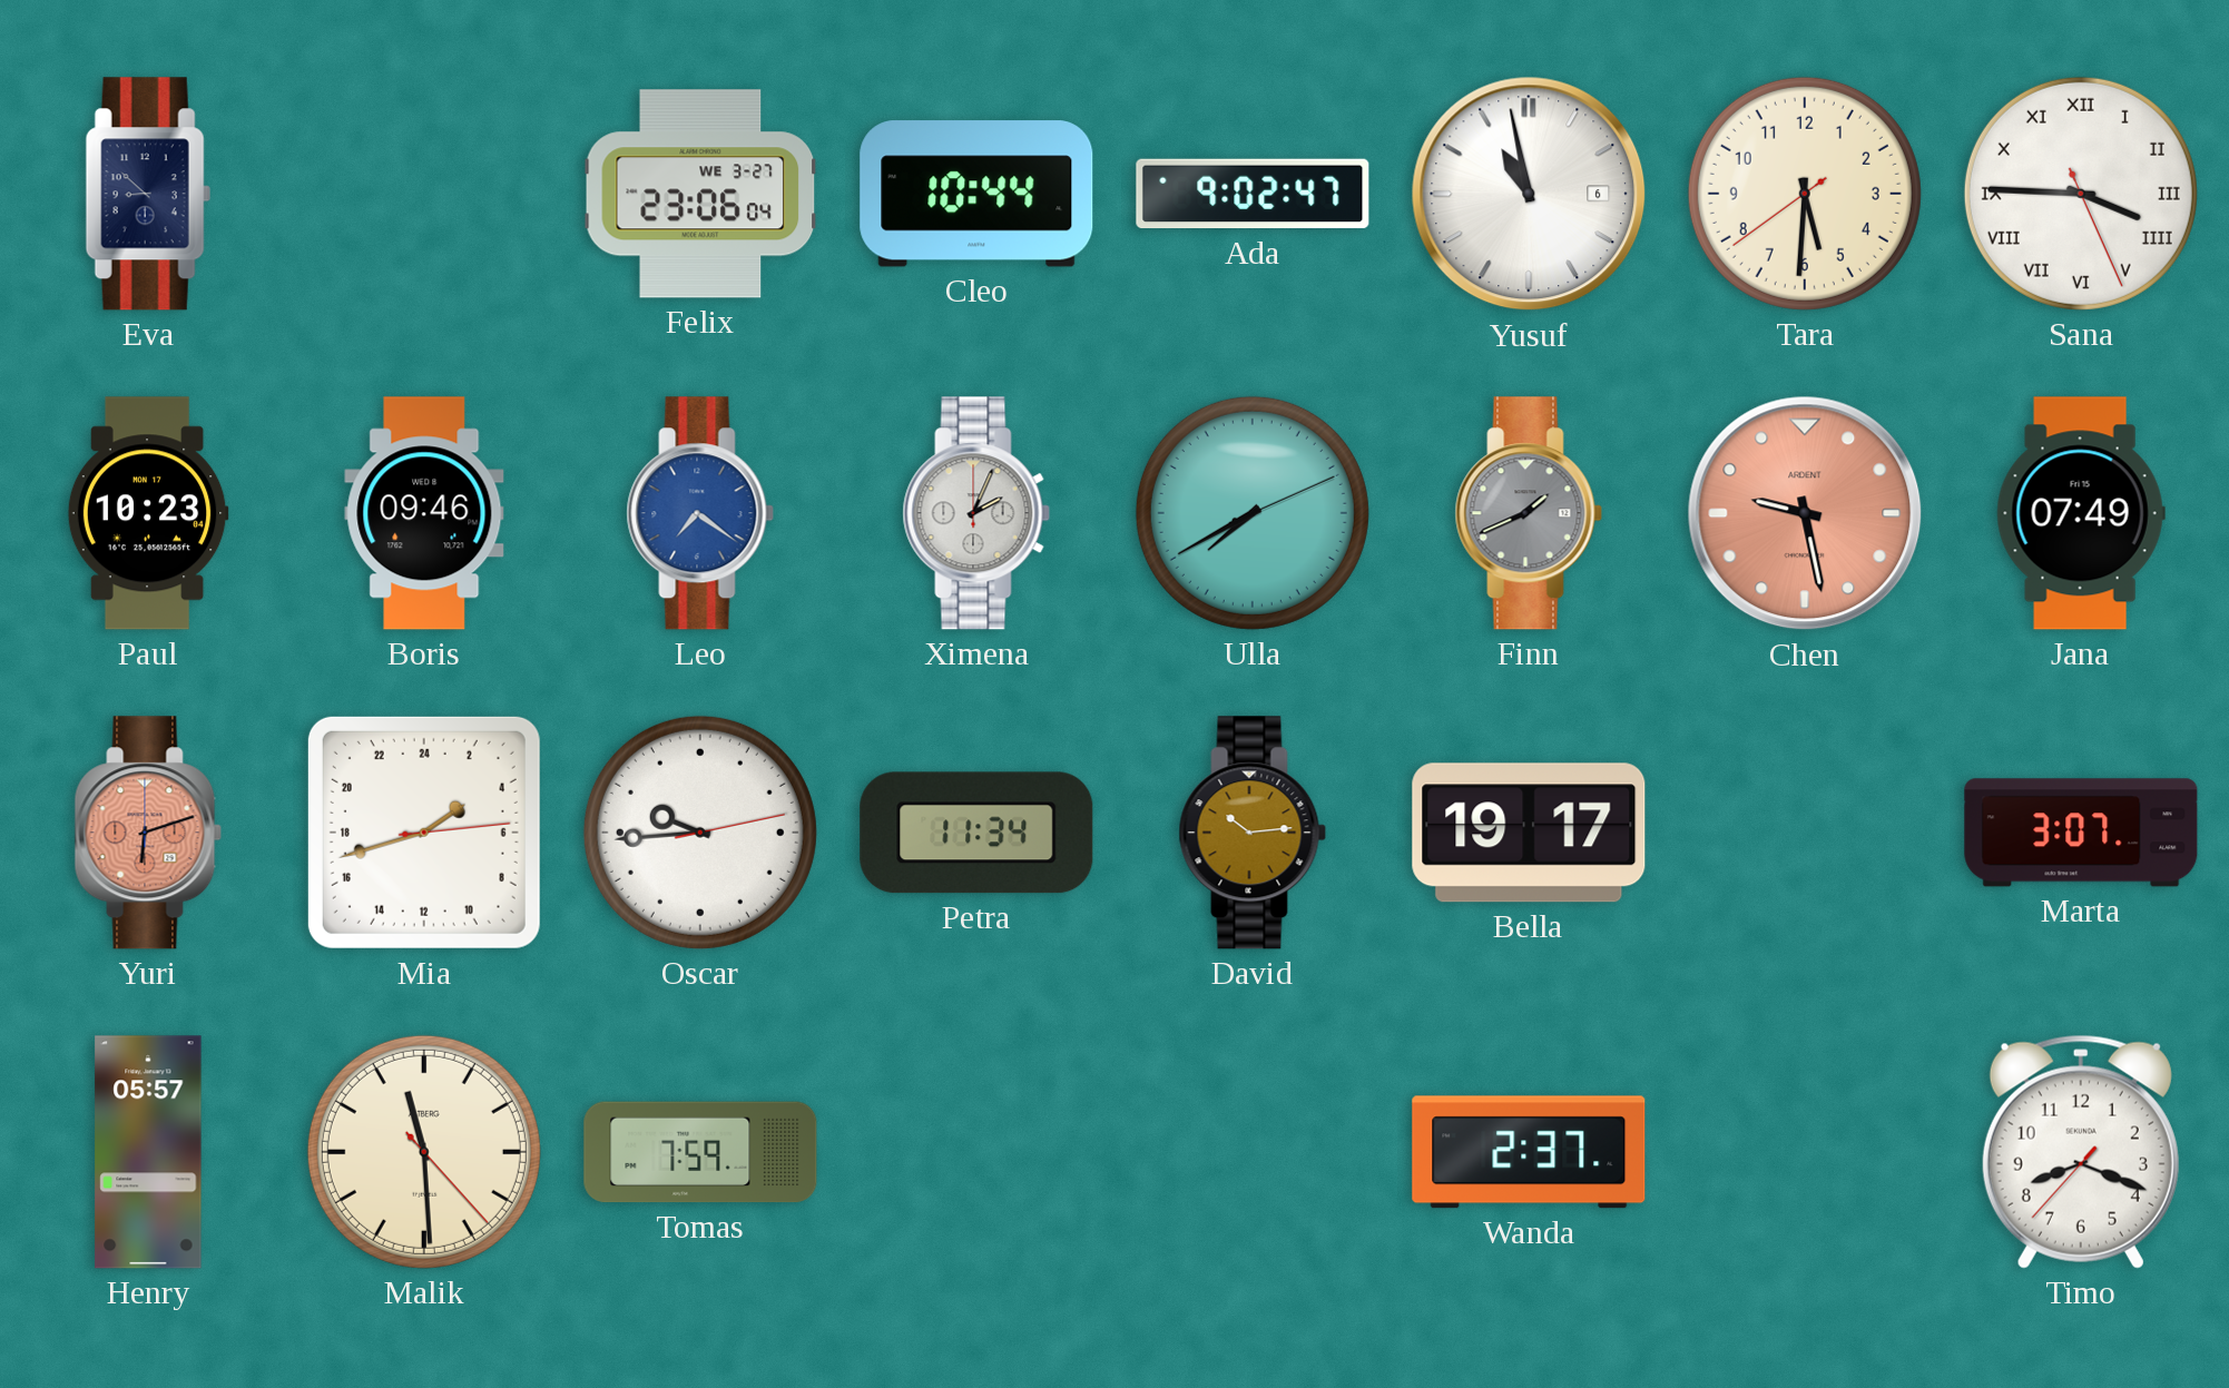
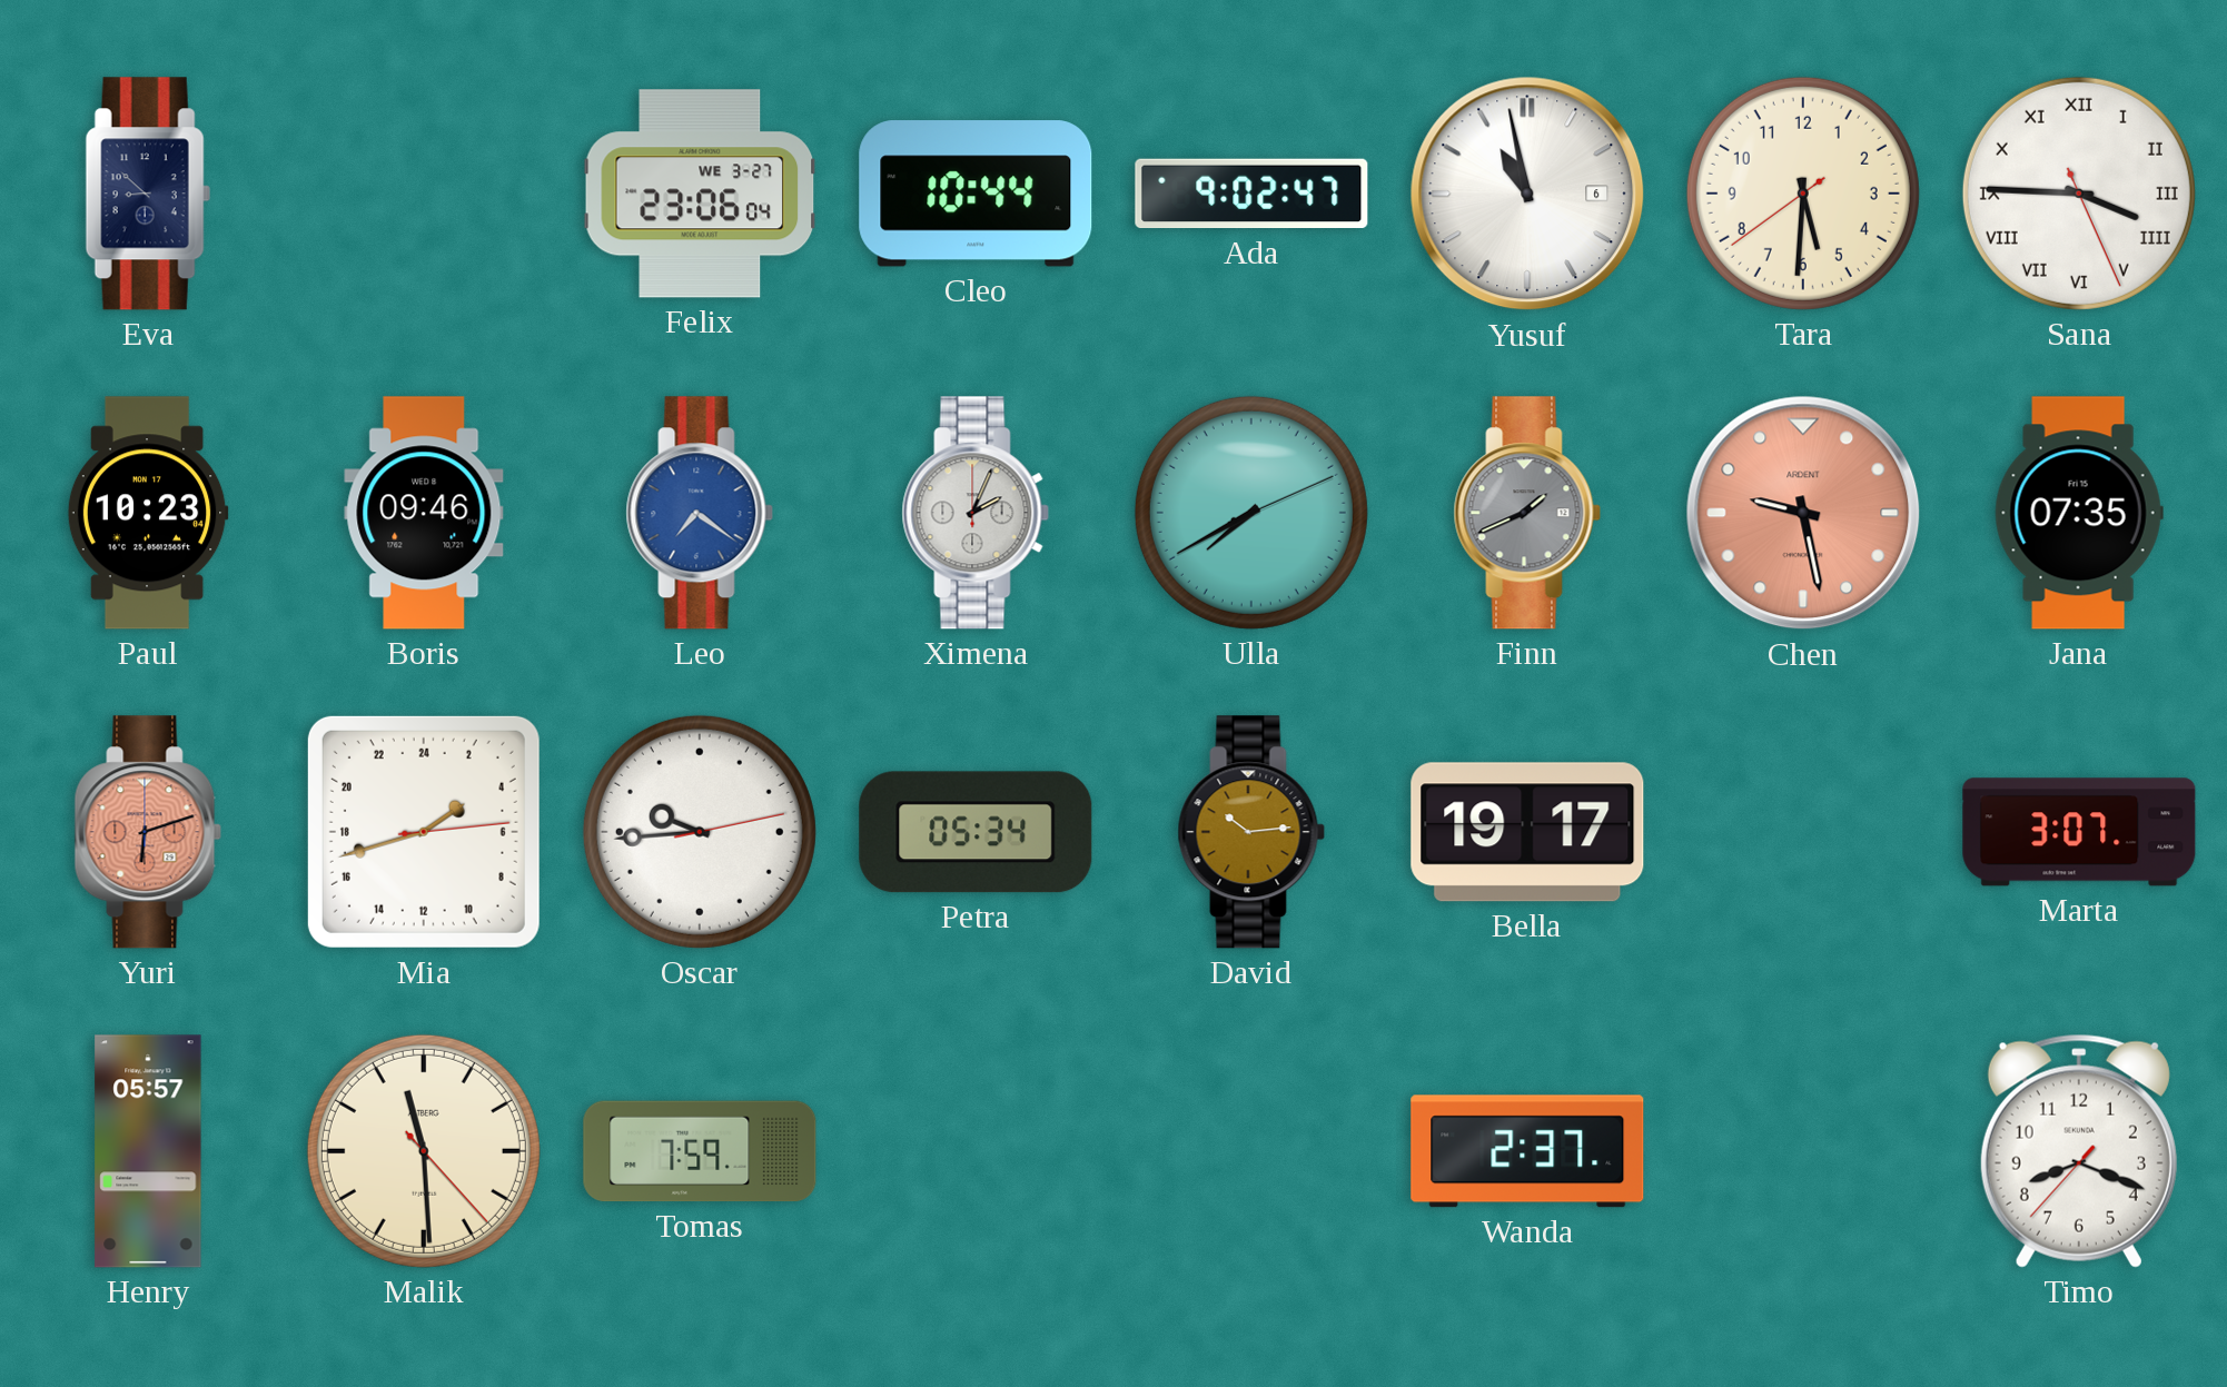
Jana: 07:49 -> 07:35
Petra: 11:34 -> 05:34
